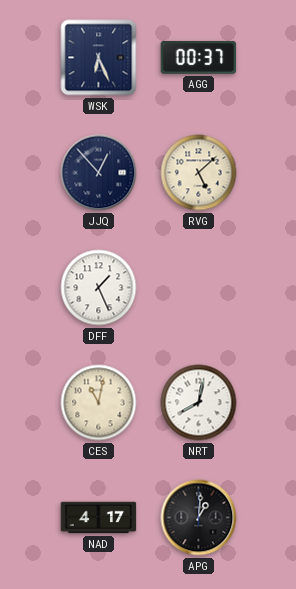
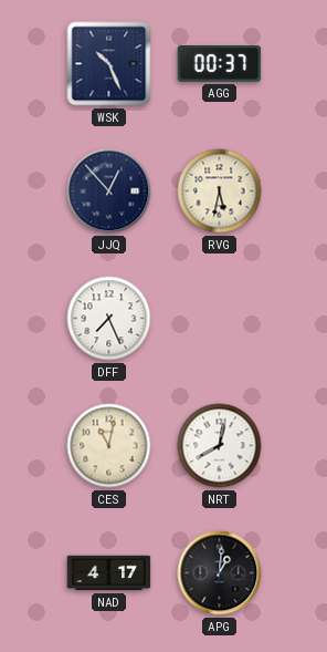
WSK: 6:26 -> 10:26
RVG: 5:08 -> 5:32
DFF: 1:26 -> 7:26
